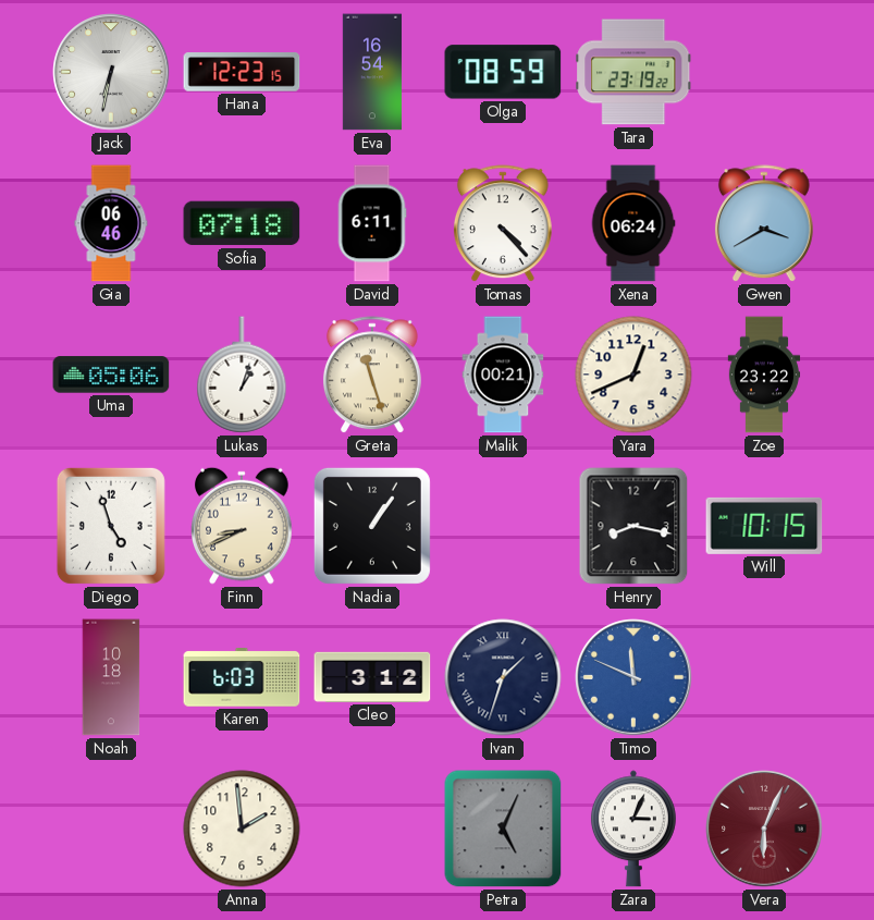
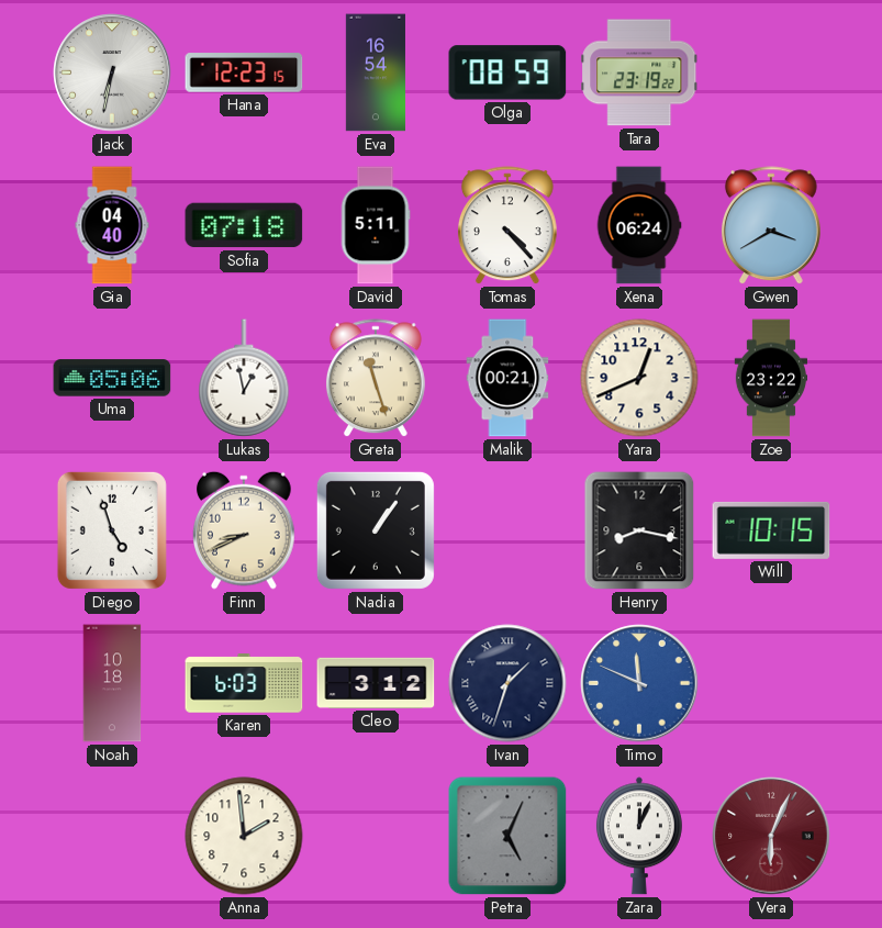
Gia: 06:46 -> 04:40
David: 6:11 -> 5:11
Lukas: 1:03 -> 12:58
Zara: 3:04 -> 12:04
